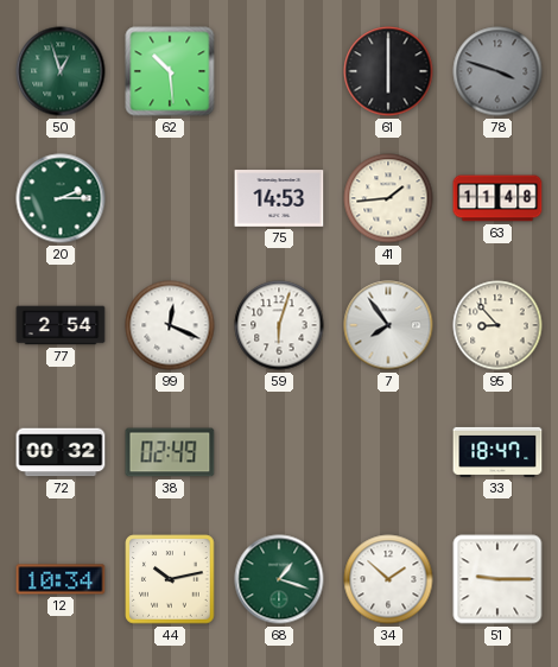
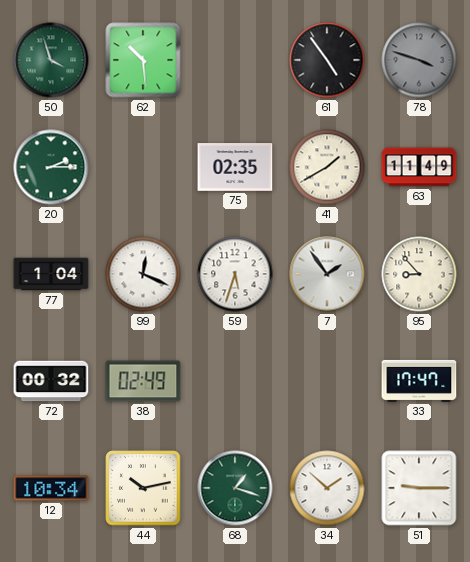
50: 12:57 -> 3:57
61: 6:00 -> 4:54
75: 14:53 -> 02:35
41: 1:44 -> 1:40
63: 11:48 -> 11:49
77: 2:54 -> 1:04
59: 6:03 -> 5:33
7: 7:54 -> 1:54
33: 18:47 -> 17:47
